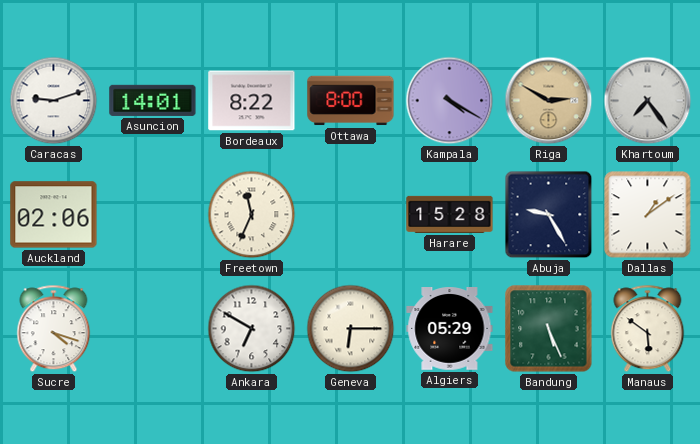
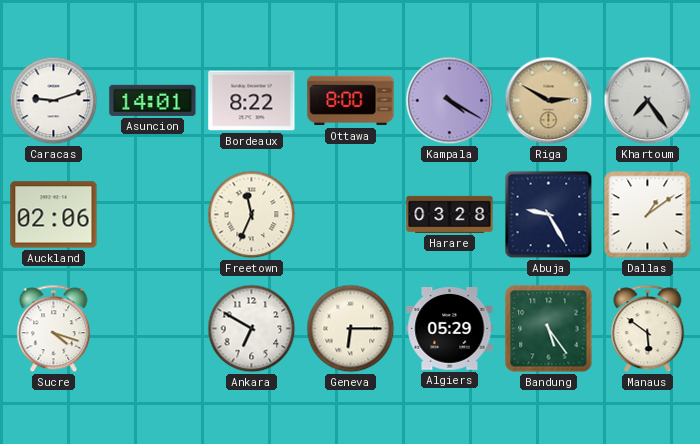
Harare: 15:28 -> 03:28
Bandung: 5:26 -> 5:24
